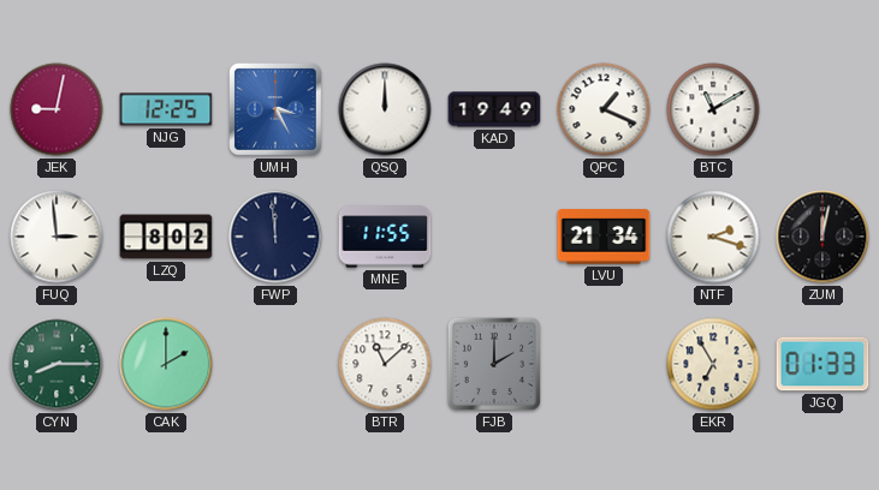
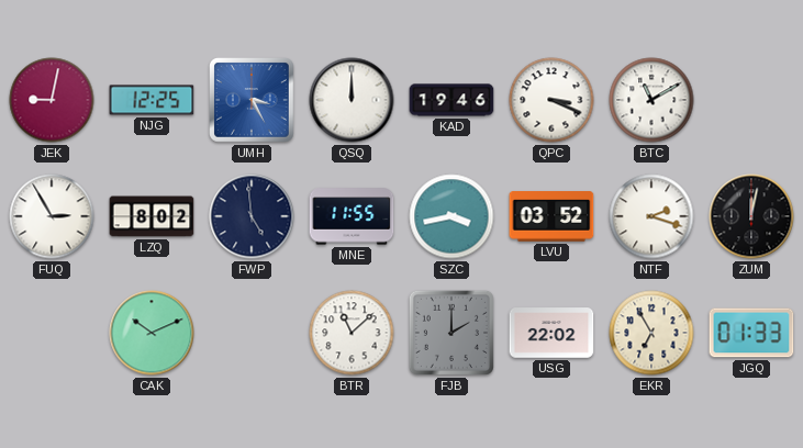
KAD: 19:49 -> 19:46
QPC: 1:19 -> 3:19
FUQ: 2:59 -> 2:55
FWP: 11:59 -> 4:59
SZC: none -> 3:43
LVU: 21:34 -> 03:52
CYN: 8:15 -> none
CAK: 2:00 -> 10:11
USG: none -> 22:02
